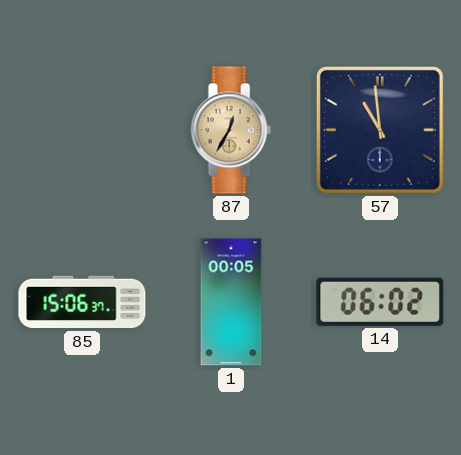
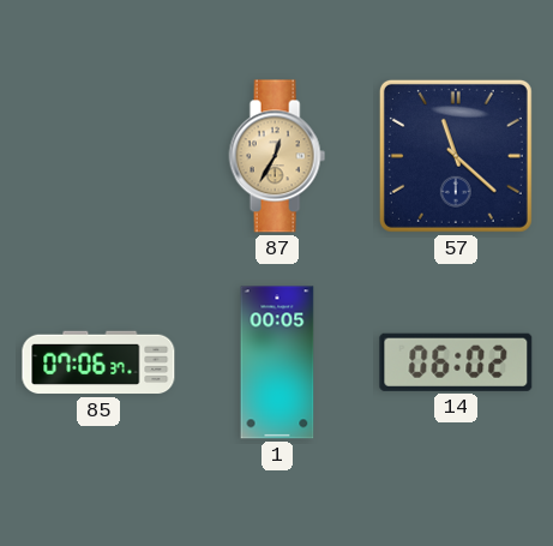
57: 10:59 -> 11:22
85: 15:06 -> 07:06
